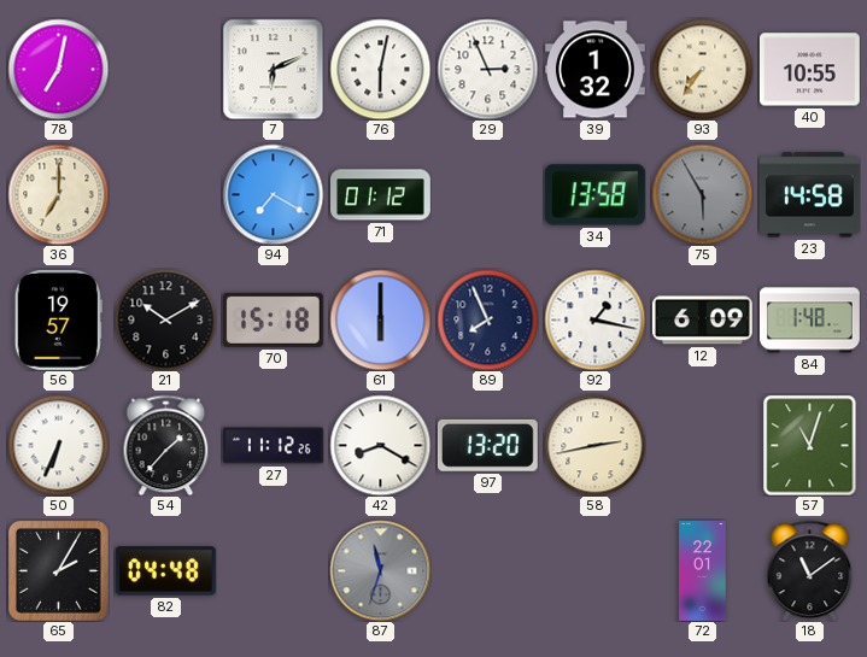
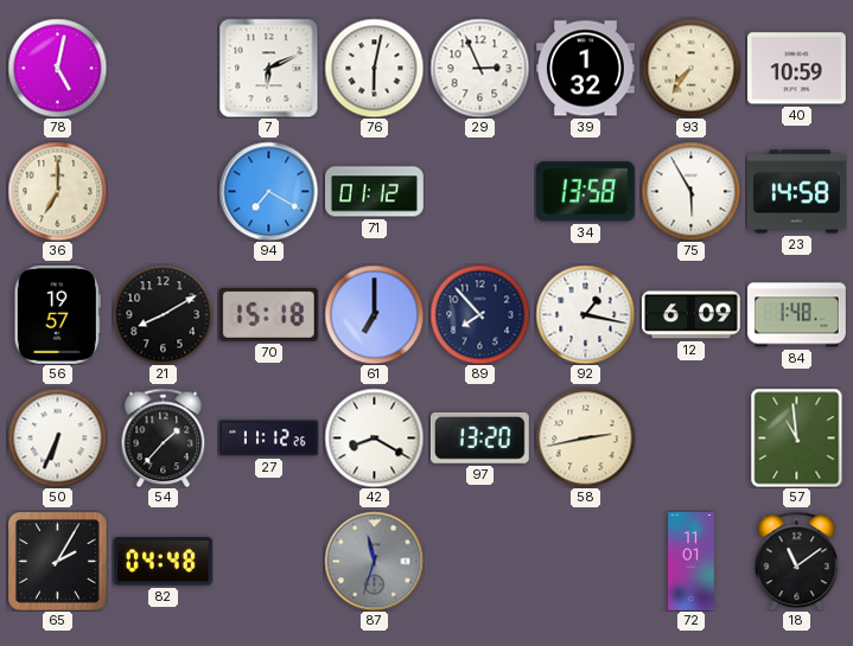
78: 7:02 -> 5:02
40: 10:55 -> 10:59
75 dial: grey -> white
21: 10:10 -> 8:10
61: 6:00 -> 7:00
89: 7:56 -> 7:53
57: 11:03 -> 10:59
72: 22:01 -> 11:01
